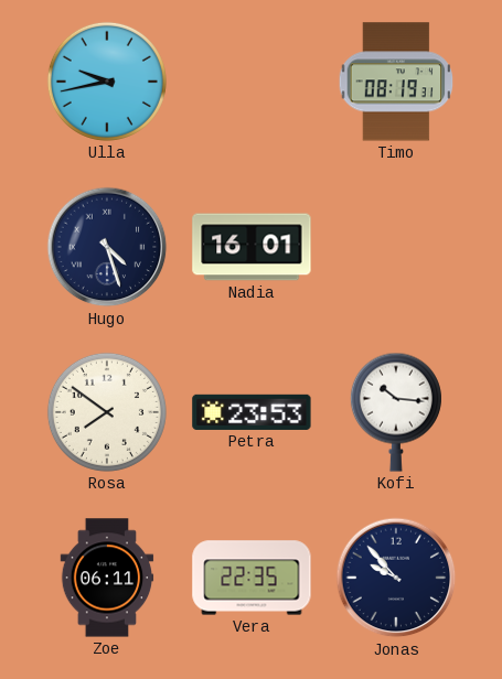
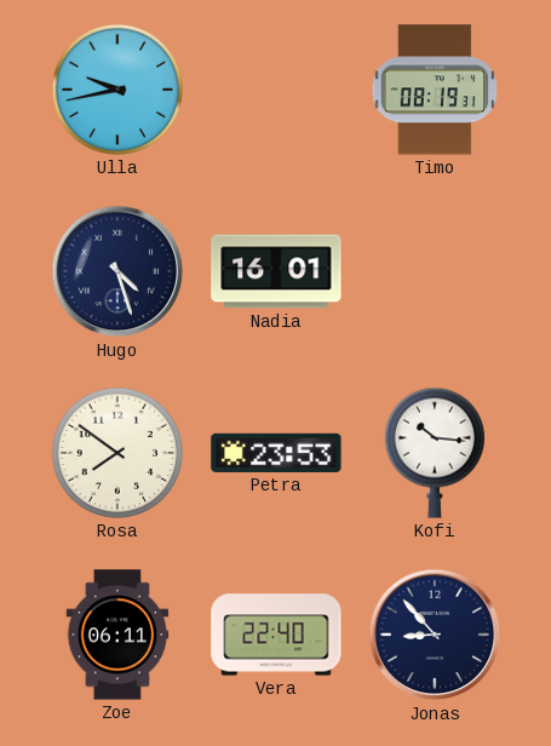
Vera: 22:35 -> 22:40
Jonas: 9:53 -> 8:53
